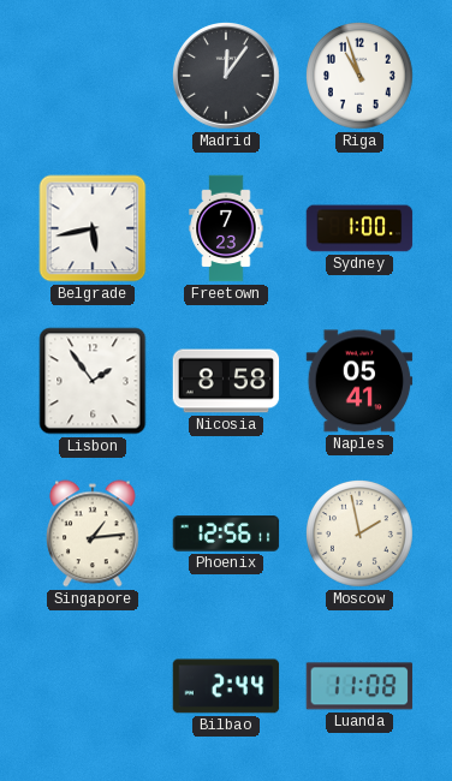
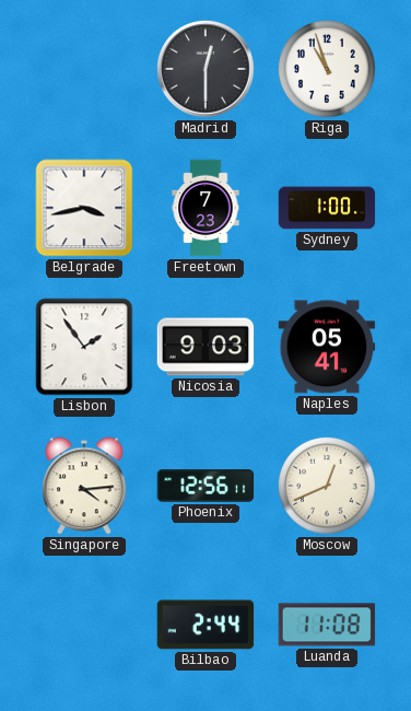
Madrid: 12:06 -> 12:30
Belgrade: 5:43 -> 3:43
Nicosia: 8:58 -> 9:03
Singapore: 1:14 -> 4:14
Moscow: 1:58 -> 12:41
